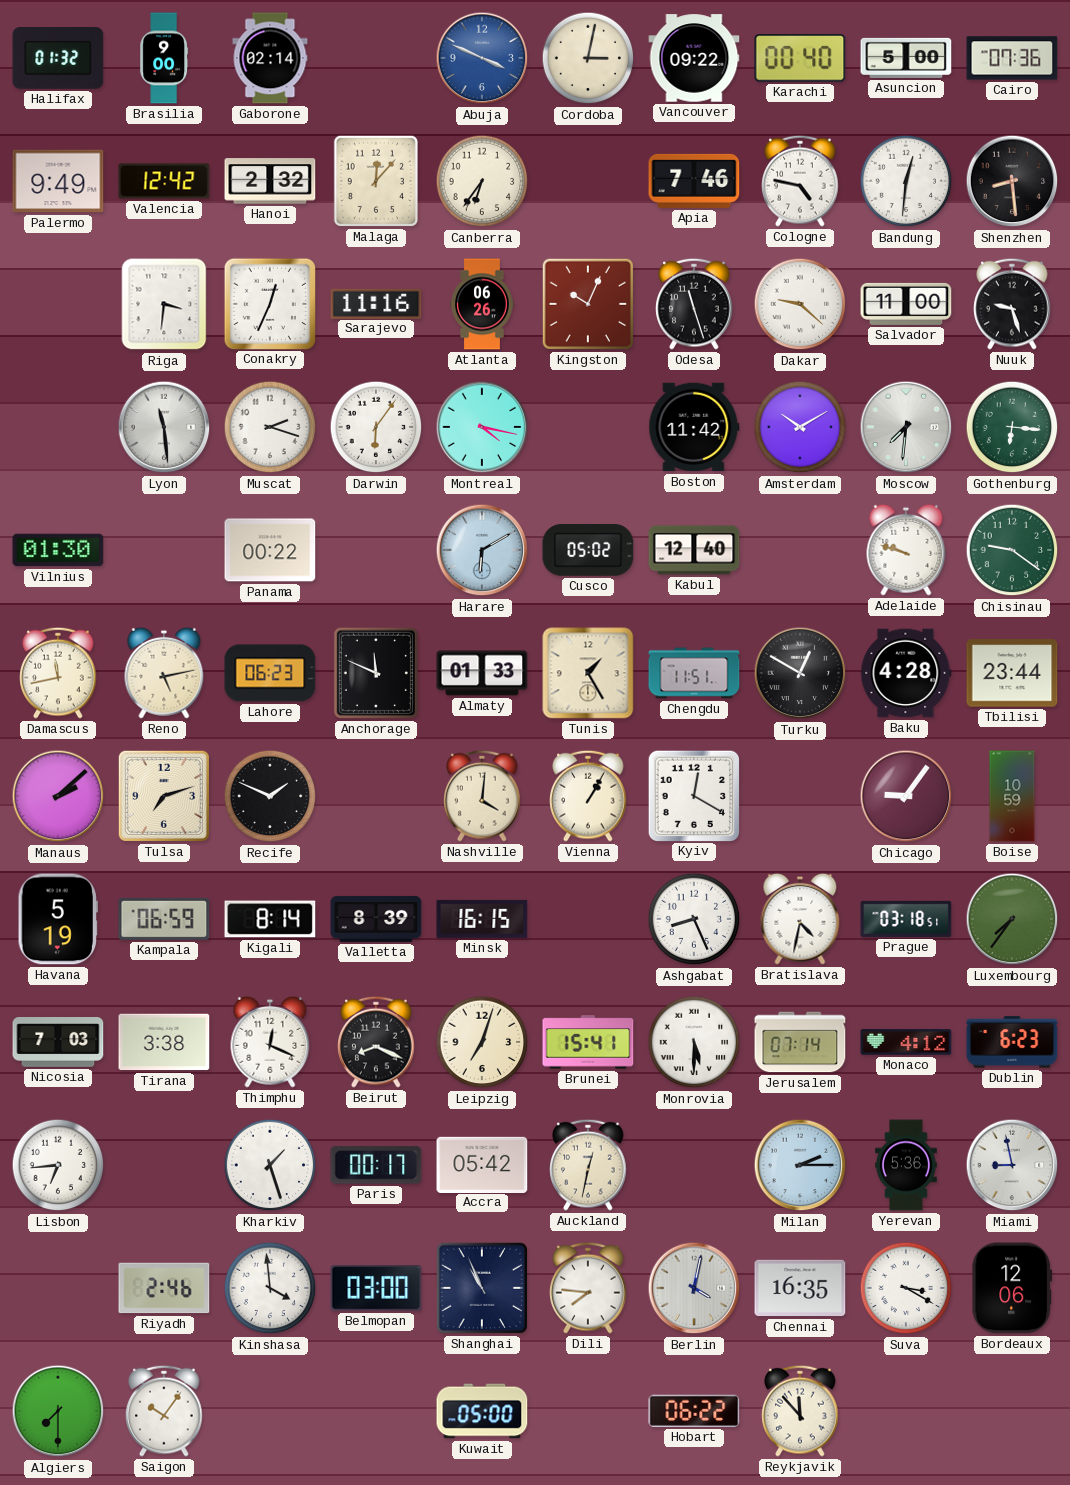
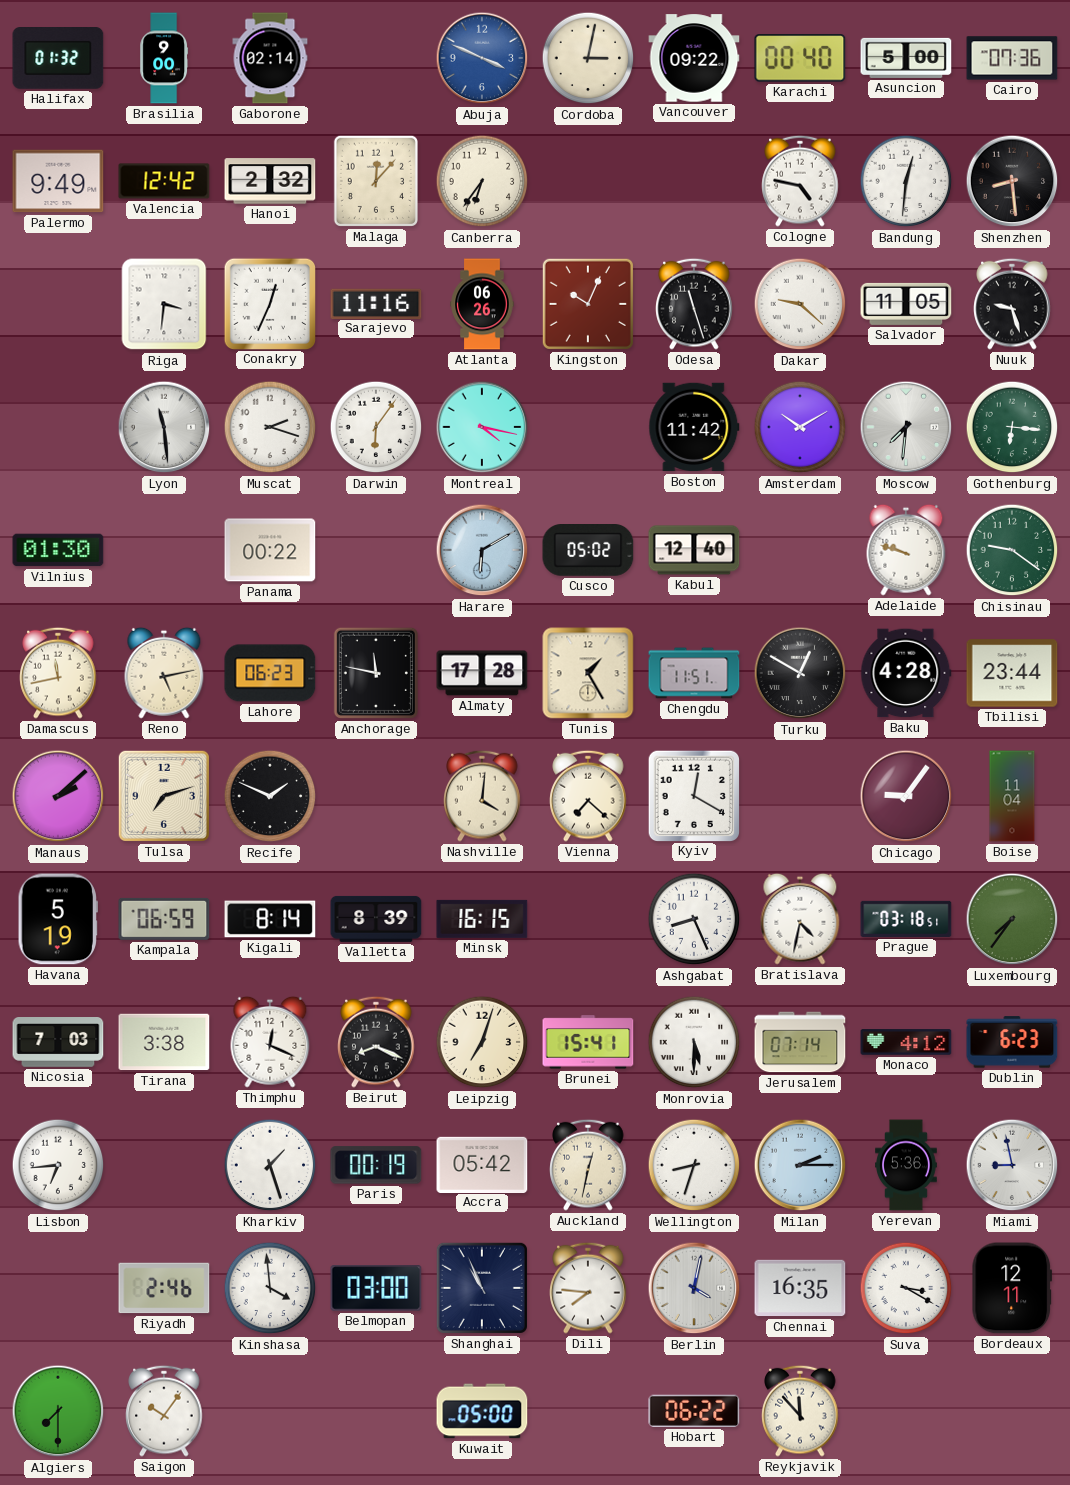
Apia: 7:46 -> none
Salvador: 11:00 -> 11:05
Anchorage: 11:49 -> 11:47
Almaty: 01:33 -> 17:28
Vienna: 1:05 -> 7:22
Boise: 10:59 -> 11:04
Paris: 00:17 -> 00:19
Wellington: none -> 8:33
Bordeaux: 12:06 -> 12:11
